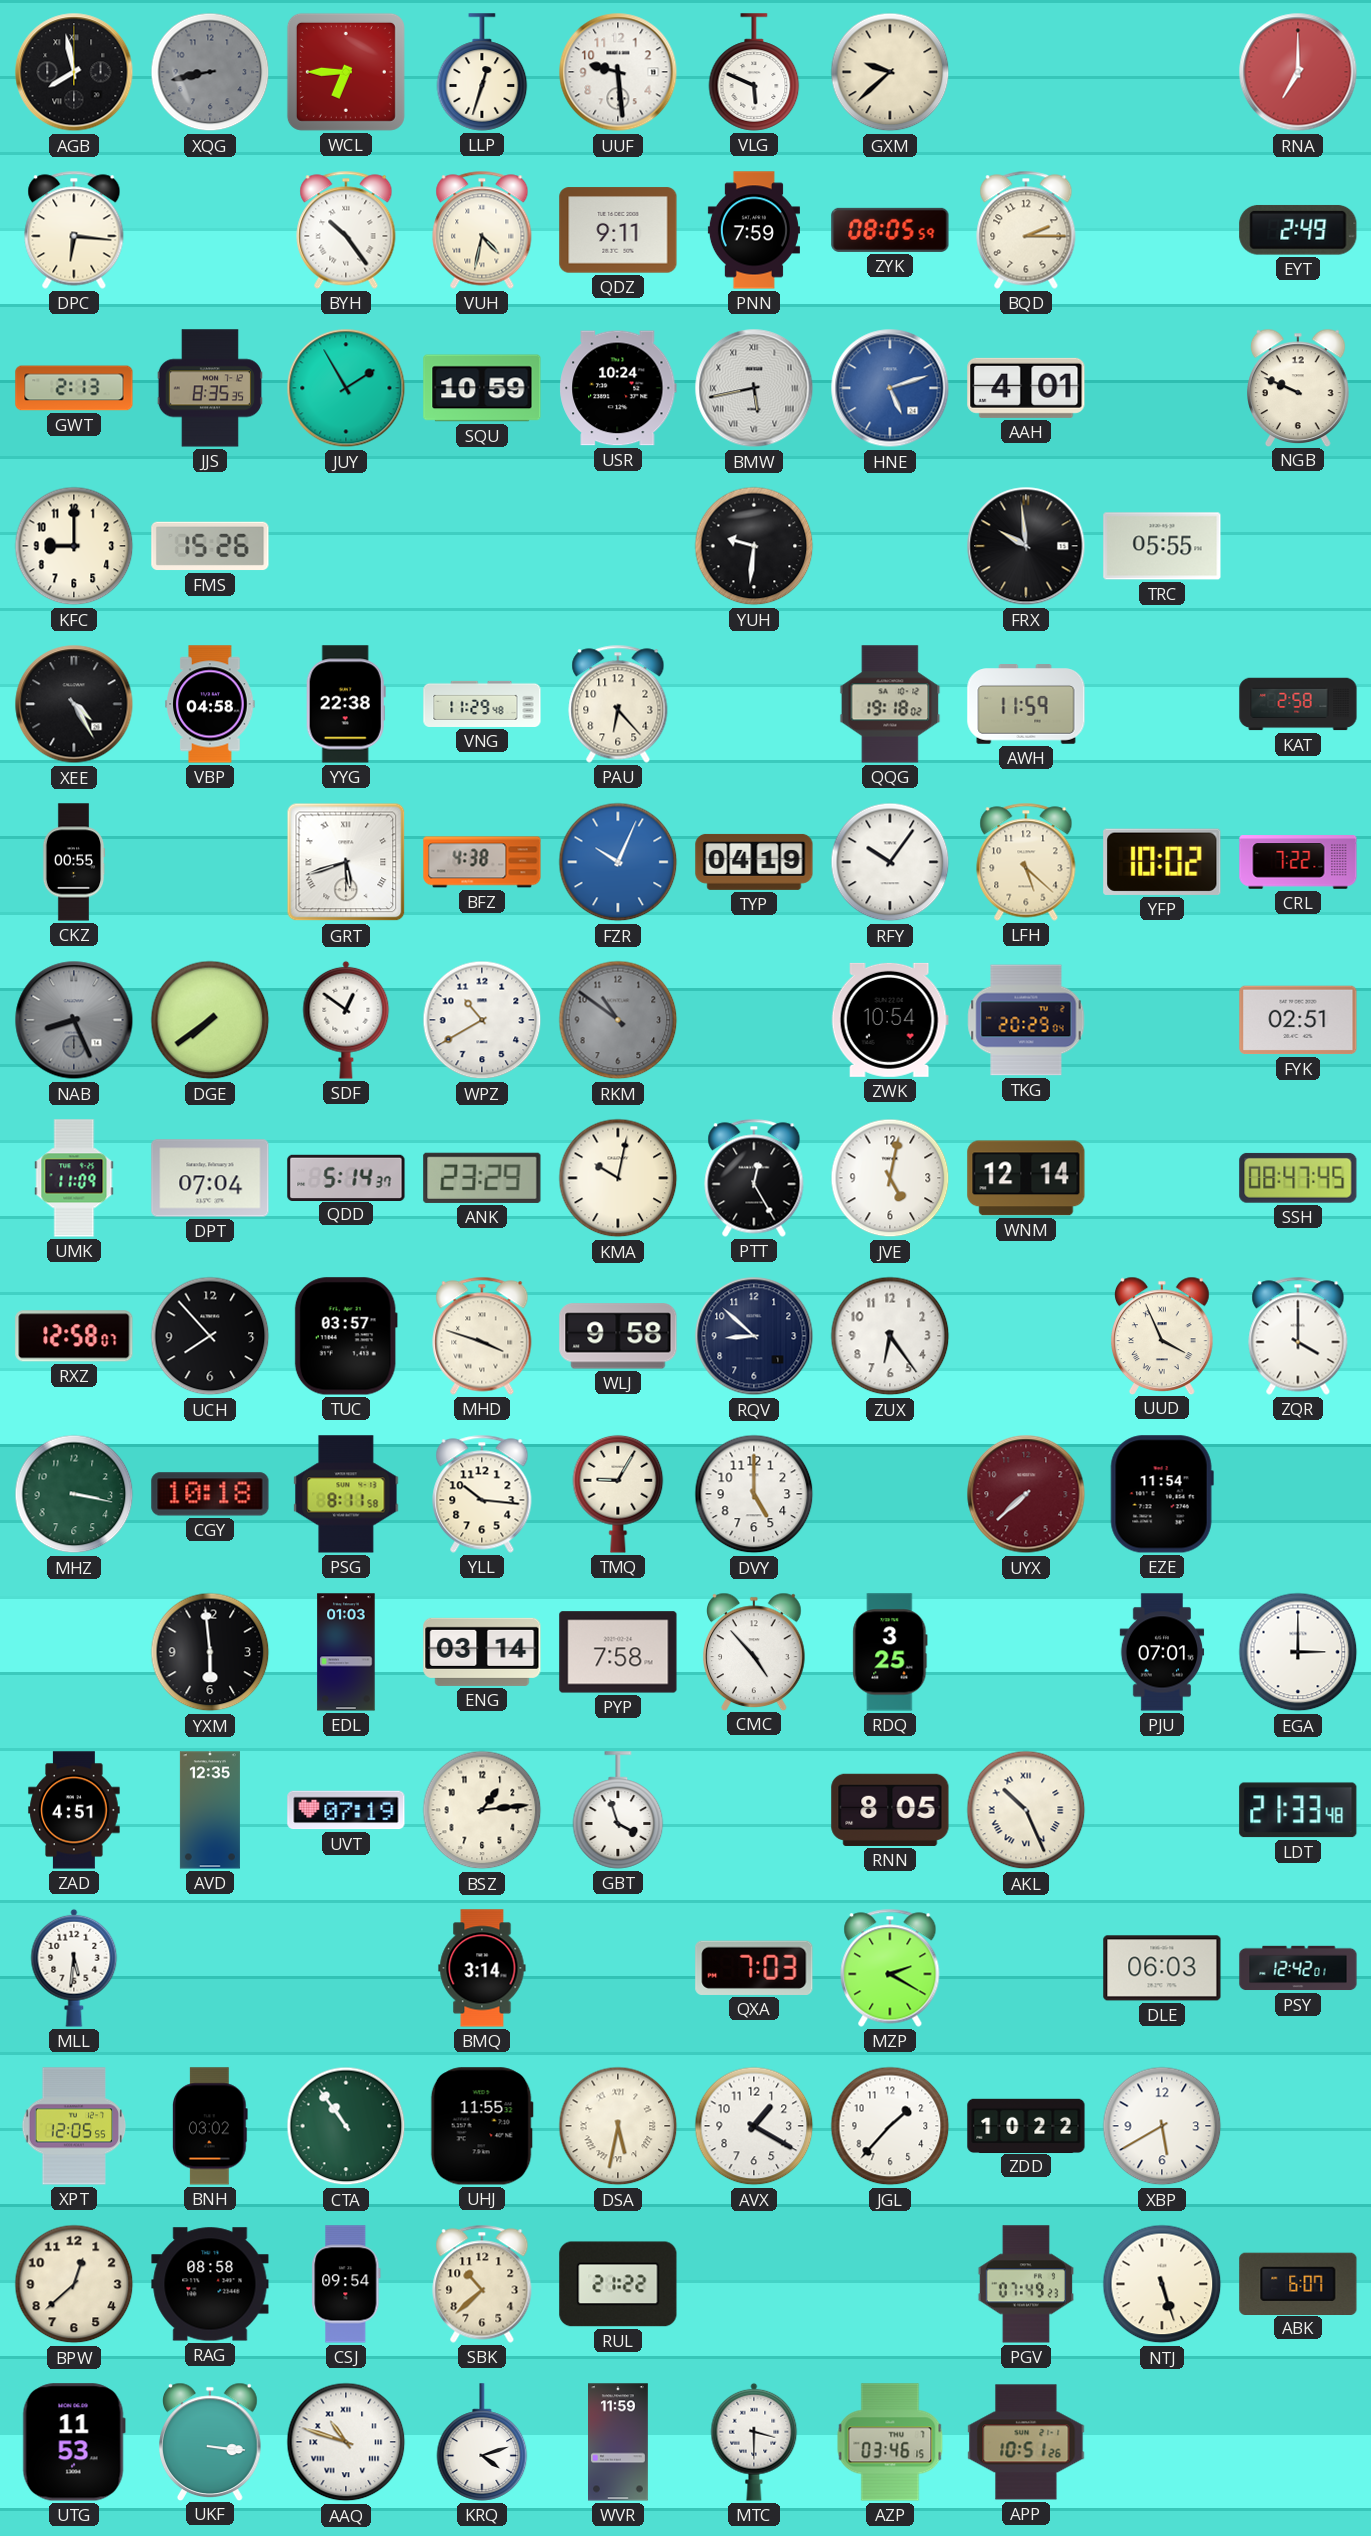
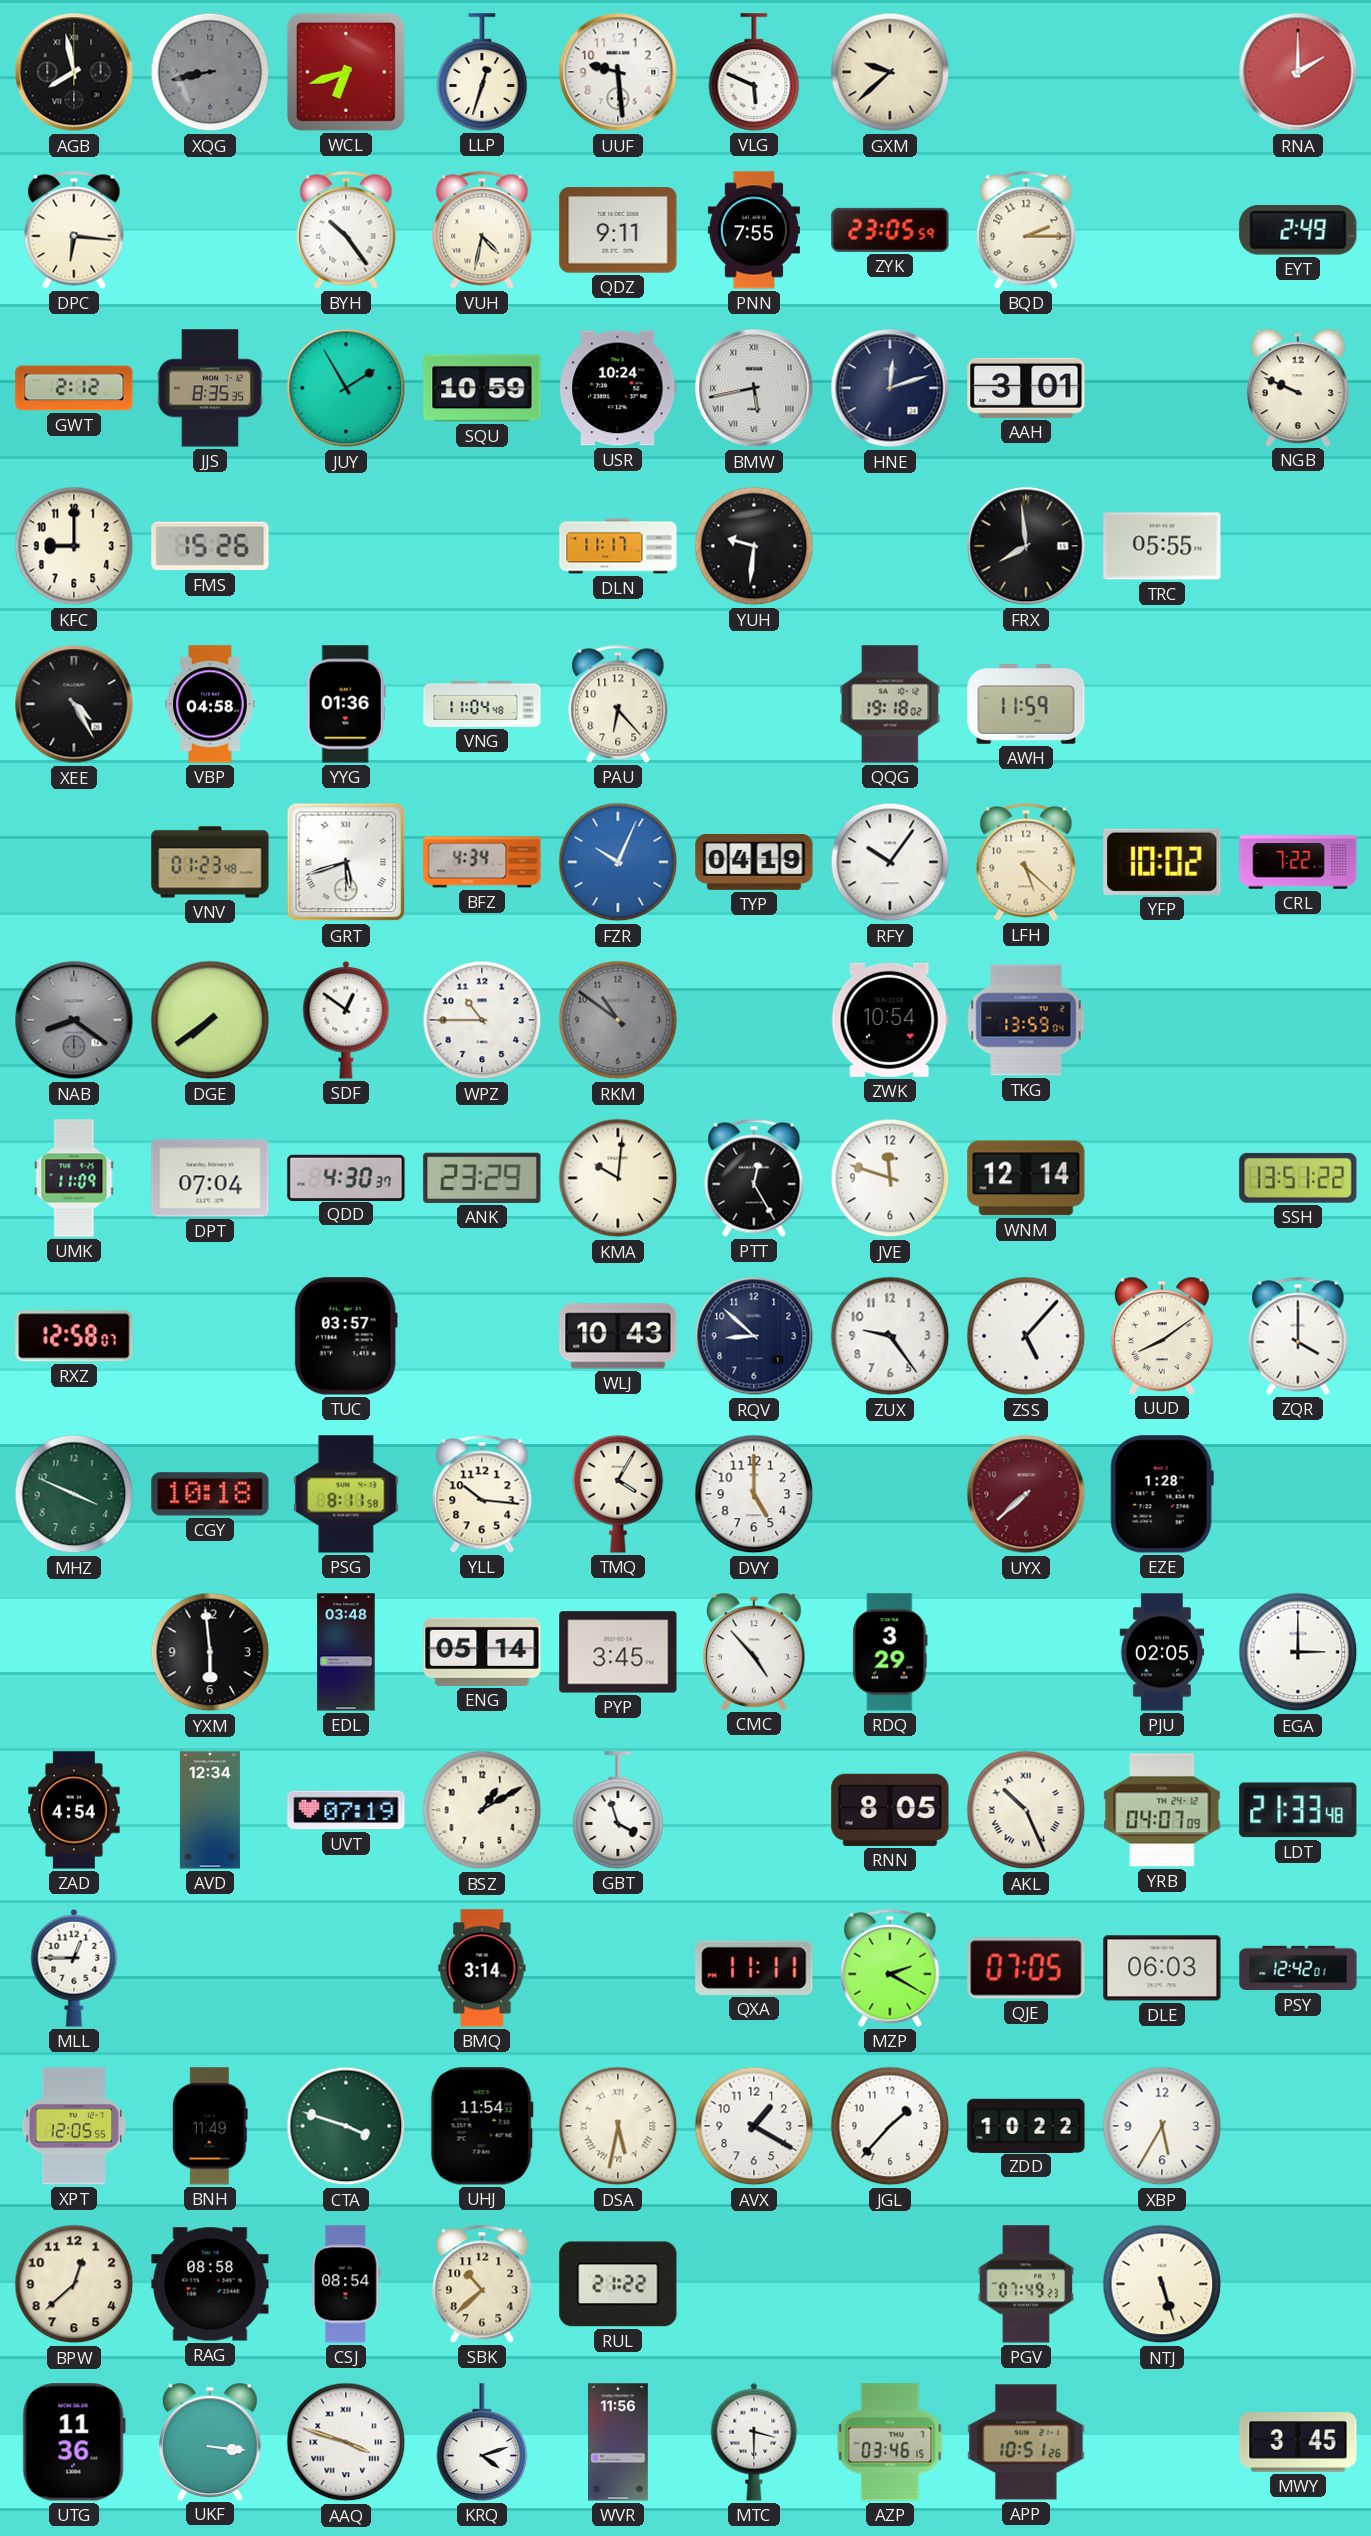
WCL: 6:45 -> 6:42
RNA: 7:00 -> 2:00
PNN: 7:59 -> 7:55
ZYK: 08:05 -> 23:05
GWT: 2:13 -> 2:12
HNE: 5:12 -> 12:12
HNE dial: blue -> navy
AAH: 4:01 -> 3:01
DLN: none -> 11:17
FRX: 9:59 -> 7:59
YYG: 22:38 -> 01:36
VNG: 11:29 -> 11:04
KAT: 2:58 -> none
CKZ: 00:55 -> none
VNV: none -> 01:23
BFZ: 4:38 -> 4:34
NAB: 8:26 -> 8:21
WPZ: 10:40 -> 10:45
TKG: 20:29 -> 13:59
FYK: 02:51 -> none
QDD: 5:14 -> 4:30
KMA: 10:02 -> 10:01
JVE: 5:02 -> 11:48
SSH: 08:47 -> 13:51
UCH: 7:53 -> none
MHD: 3:48 -> none
WLJ: 9:58 -> 10:43
ZUX: 6:24 -> 9:24
ZSS: none -> 5:07
UUD: 3:56 -> 8:09
MHZ: 3:17 -> 3:49
TMQ: 9:05 -> 4:05
EZE: 11:54 -> 1:28
EDL: 01:03 -> 03:48
ENG: 03:14 -> 05:14
PYP: 7:58 -> 3:45
RDQ: 3:25 -> 3:29
PJU: 07:01 -> 02:05
ZAD: 4:51 -> 4:54
AVD: 12:35 -> 12:34
BSZ: 1:14 -> 1:10
YRB: none -> 04:07
MLL: 5:31 -> 12:45
QXA: 7:03 -> 11:11
QJE: none -> 07:05
BNH: 03:02 -> 11:49
CTA: 10:54 -> 3:48
UHJ: 11:55 -> 11:54
XBP: 5:40 -> 5:35
CSJ: 09:54 -> 08:54
ABK: 6:07 -> none
UTG: 11:53 -> 11:36
AAQ: 10:48 -> 3:48
WVR: 11:59 -> 11:56
MWY: none -> 3:45
